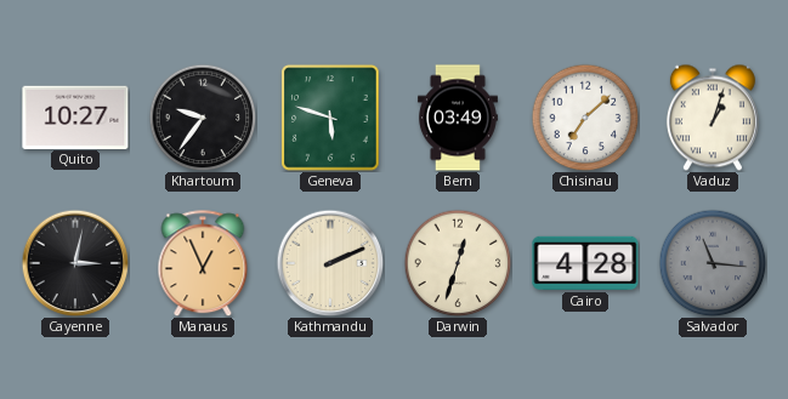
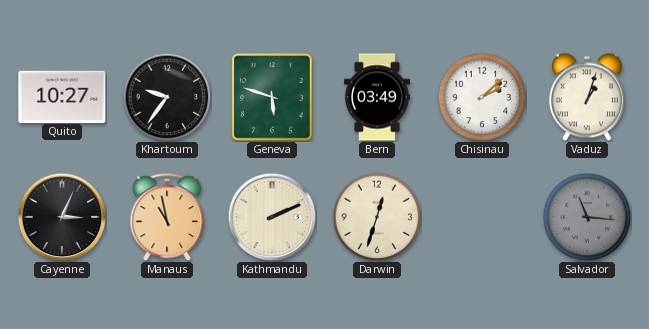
Chisinau: 7:08 -> 2:08
Cayenne: 3:02 -> 3:04
Manaus: 12:56 -> 10:58
Cairo: 4:28 -> none
